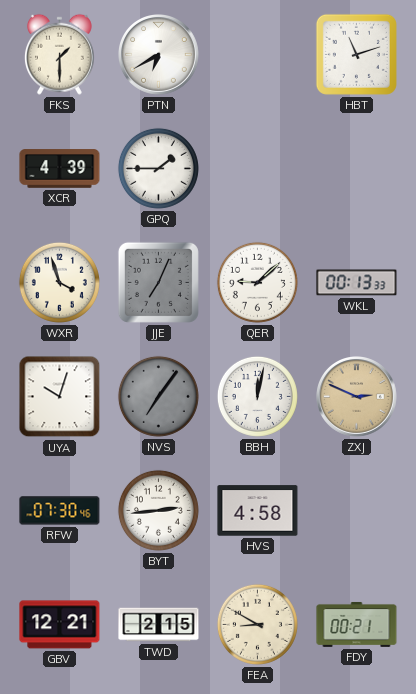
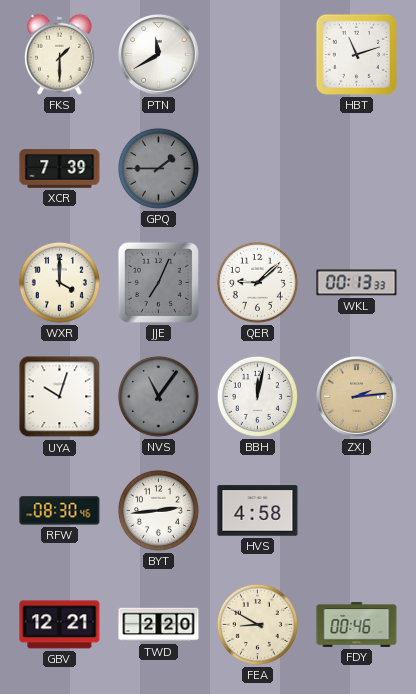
PTN: 6:40 -> 11:40
XCR: 4:39 -> 7:39
GPQ dial: white -> grey
WXR: 3:57 -> 4:00
NVS: 7:06 -> 11:06
ZXJ: 2:49 -> 2:14
RFW: 07:30 -> 08:30
TWD: 2:15 -> 2:20
FDY: 00:21 -> 00:46
